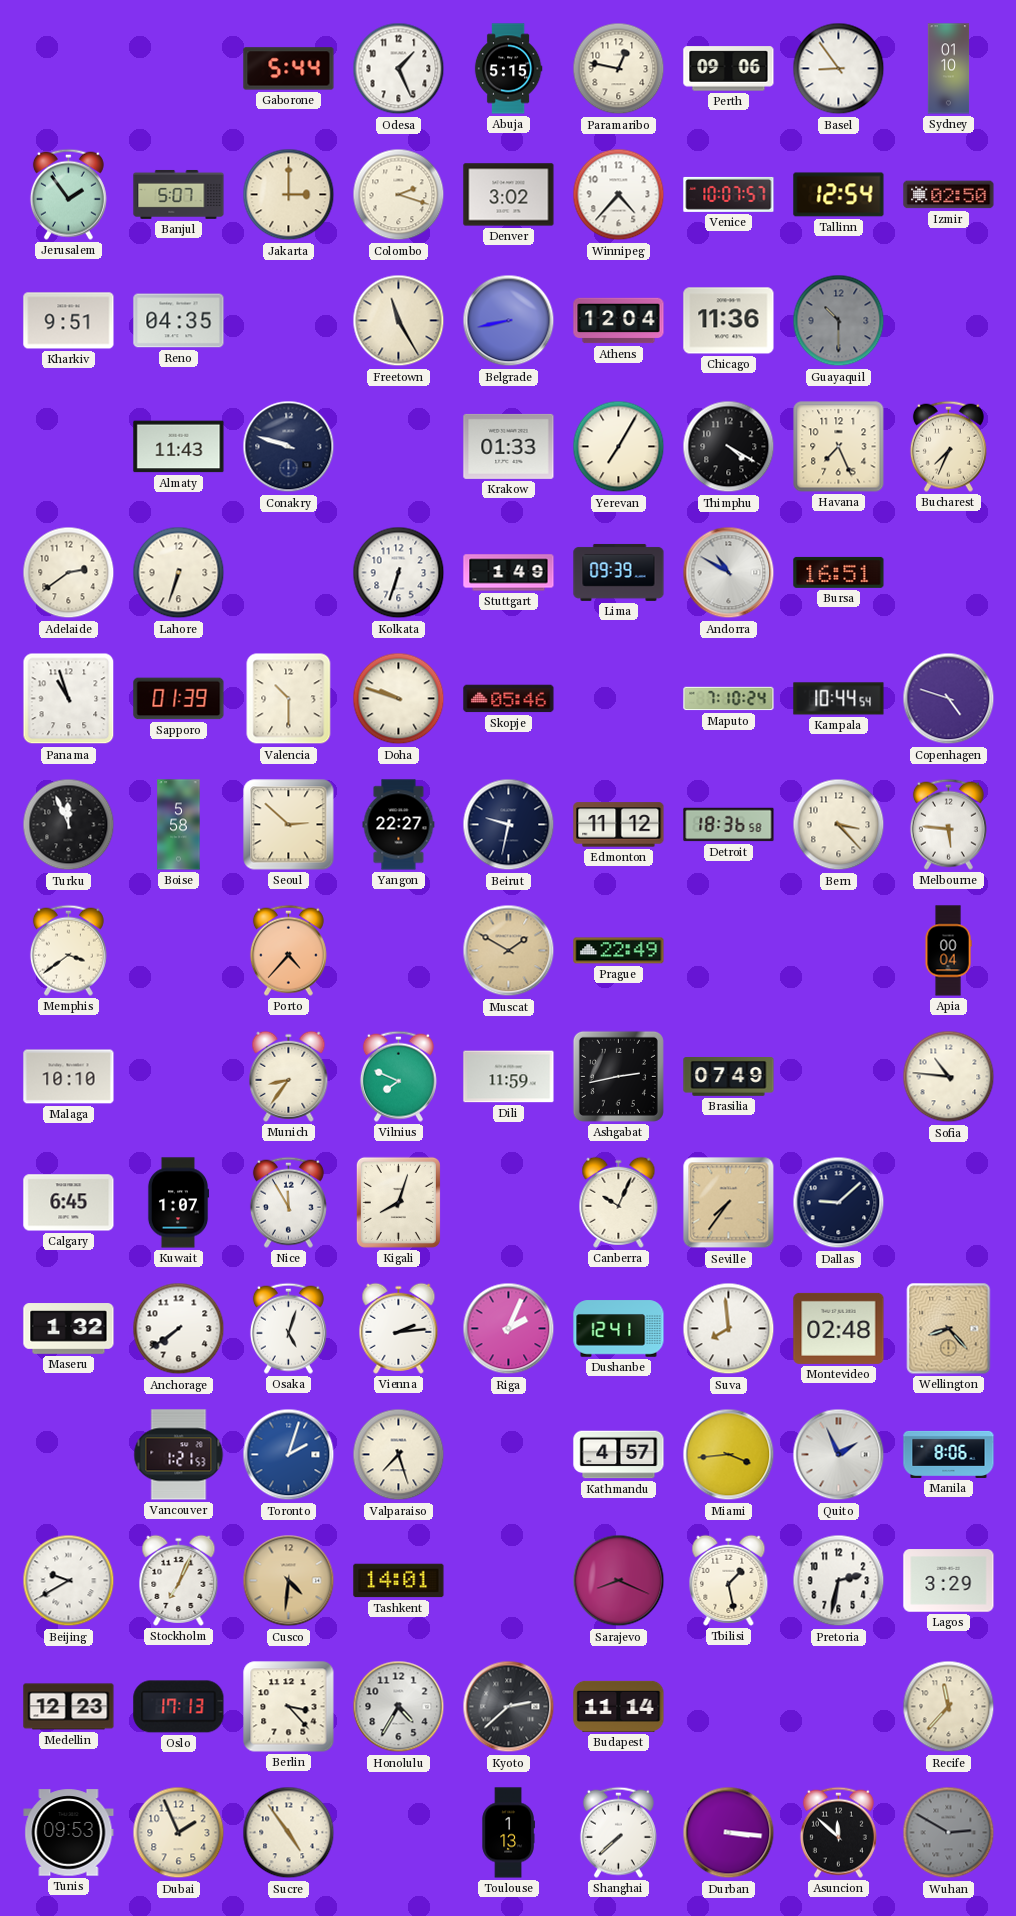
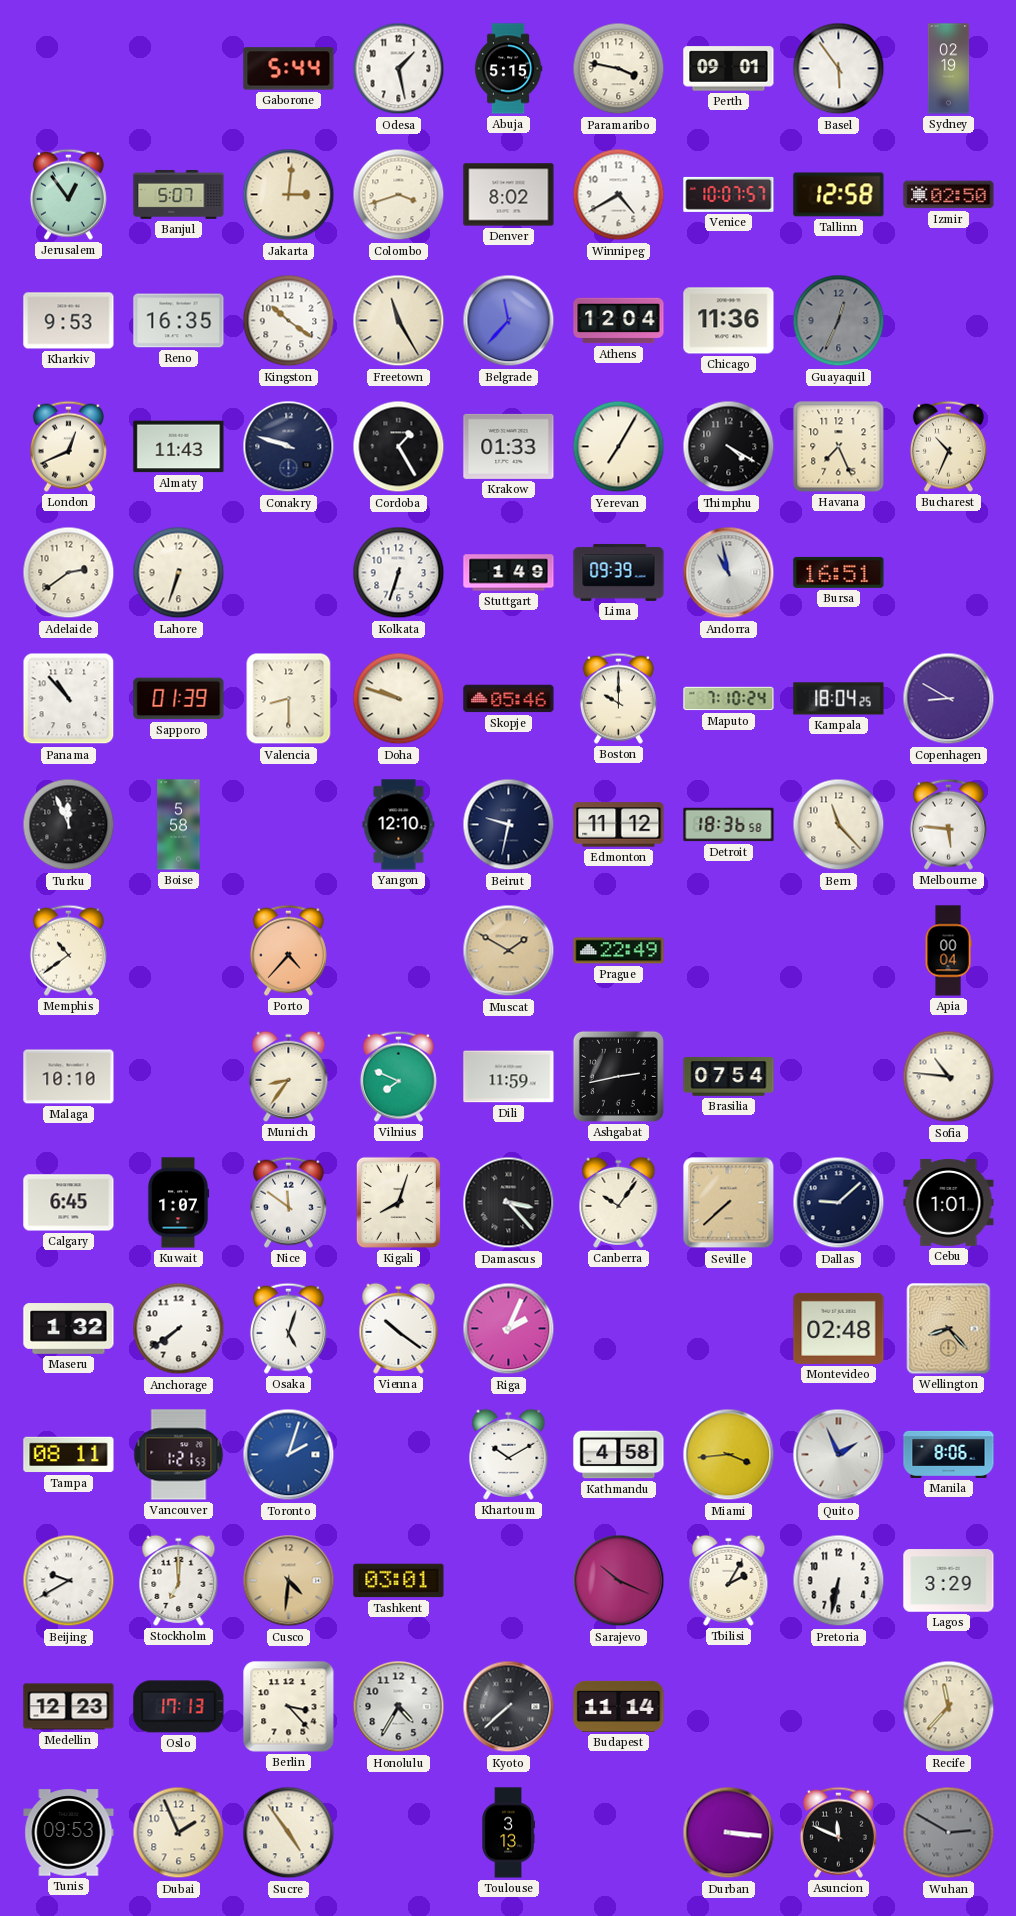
Odesa: 1:26 -> 1:28
Paramaribo: 12:47 -> 3:47
Perth: 09:06 -> 09:01
Basel: 8:54 -> 5:54
Sydney: 01:10 -> 02:19
Jerusalem: 1:54 -> 12:54
Jakarta: 3:00 -> 3:01
Colombo: 2:18 -> 3:42
Denver: 3:02 -> 8:02
Winnipeg: 4:37 -> 4:40
Tallinn: 12:54 -> 12:58
Kharkiv: 9:51 -> 9:53
Reno: 04:35 -> 16:35
Kingston: none -> 10:21
Belgrade: 8:43 -> 11:37
Guayaquil: 10:30 -> 12:34
London: none -> 12:41
Cordoba: none -> 1:25
Bucharest: 7:34 -> 10:34
Andorra: 10:50 -> 10:58
Panama: 10:57 -> 10:53
Valencia: 10:30 -> 8:30
Boston: none -> 10:00
Kampala: 10:44 -> 18:04
Copenhagen: 4:48 -> 8:50
Seoul: 2:52 -> none
Yangon: 22:27 -> 12:10
Bern: 3:23 -> 11:23
Memphis: 3:39 -> 10:39
Brasilia: 07:49 -> 07:54
Nice: 11:55 -> 11:51
Damascus: none -> 3:23
Canberra: 10:04 -> 10:06
Seville: 7:36 -> 7:38
Cebu: none -> 1:01
Vienna: 2:14 -> 10:21
Dushanbe: 12:41 -> none
Suva: 7:59 -> none
Tampa: none -> 08:11
Valparaiso: 7:27 -> none
Khartoum: none -> 10:10
Kathmandu: 4:57 -> 4:58
Stockholm: 7:04 -> 7:00
Tashkent: 14:01 -> 03:01
Sarajevo: 8:19 -> 10:19
Tbilisi: 1:28 -> 2:05
Pretoria: 2:32 -> 6:32
Kyoto: 2:38 -> 7:38
Toulouse: 1:13 -> 3:13
Shanghai: 7:38 -> none
Asuncion: 11:52 -> 11:49
